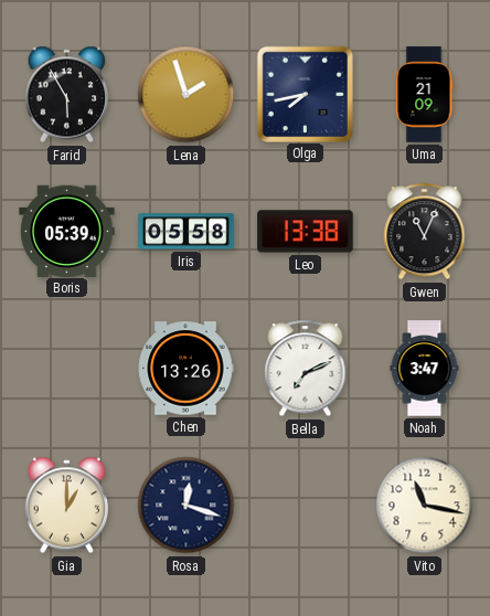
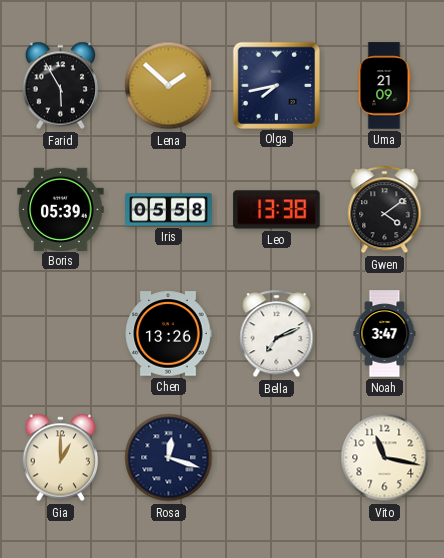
Lena: 1:57 -> 1:52
Gwen: 11:04 -> 4:09
